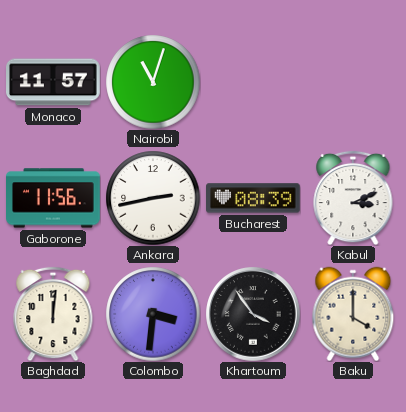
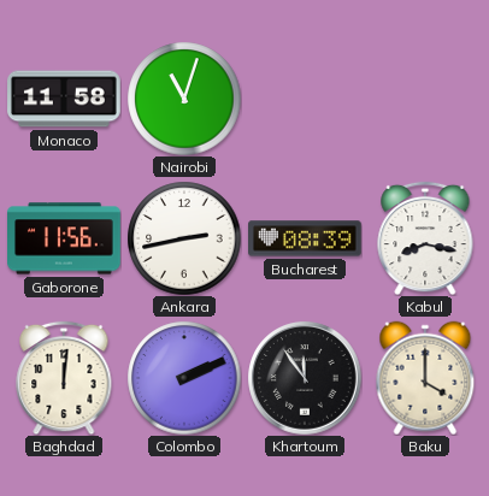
Monaco: 11:57 -> 11:58
Kabul: 3:11 -> 8:17
Colombo: 3:31 -> 2:11
Khartoum: 3:54 -> 11:54
